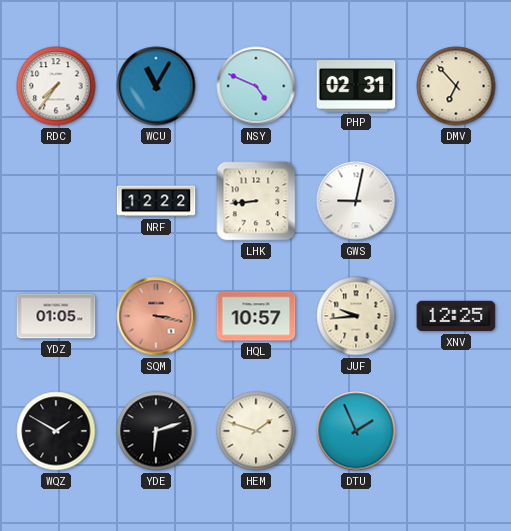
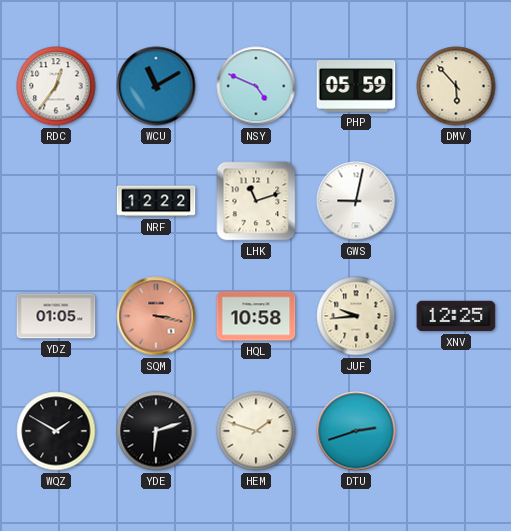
RDC: 7:36 -> 12:36
WCU: 11:05 -> 11:10
PHP: 02:31 -> 05:59
DMV: 6:53 -> 5:53
LHK: 8:44 -> 11:12
HQL: 10:57 -> 10:58
DTU: 1:56 -> 2:42
